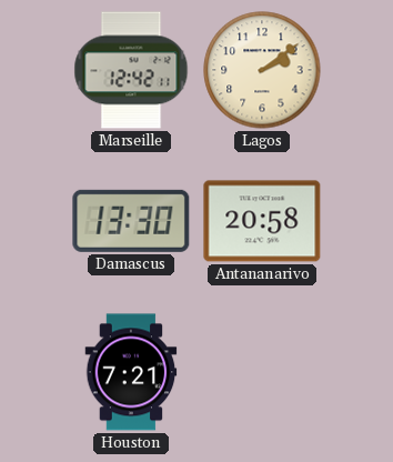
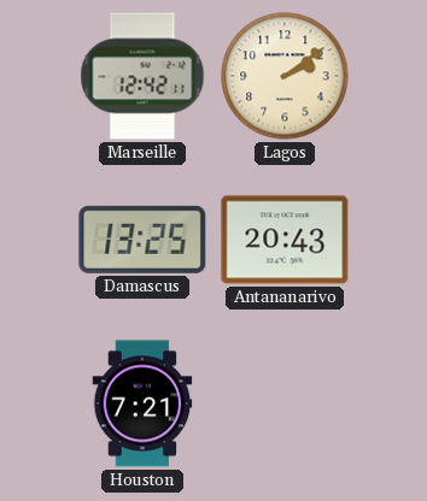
Damascus: 13:30 -> 13:25
Antananarivo: 20:58 -> 20:43
